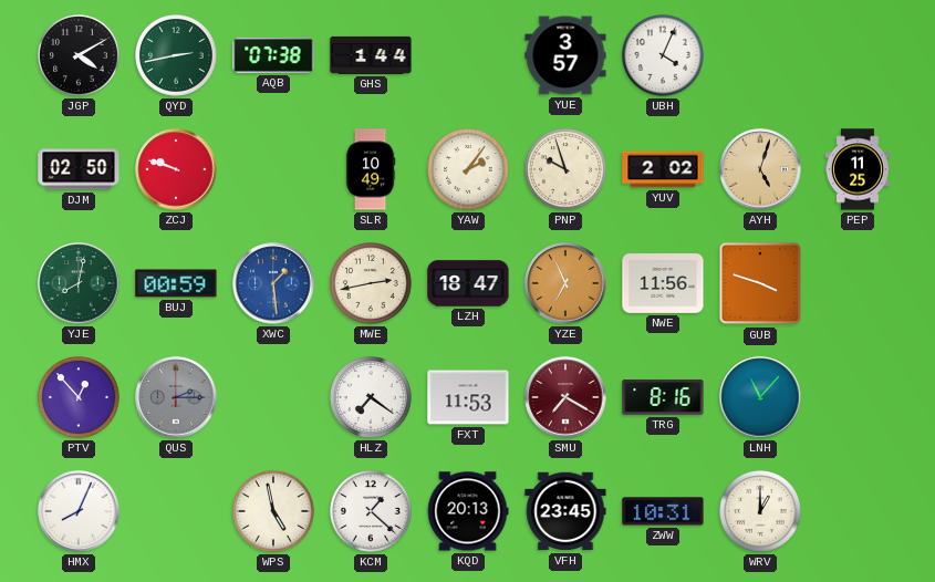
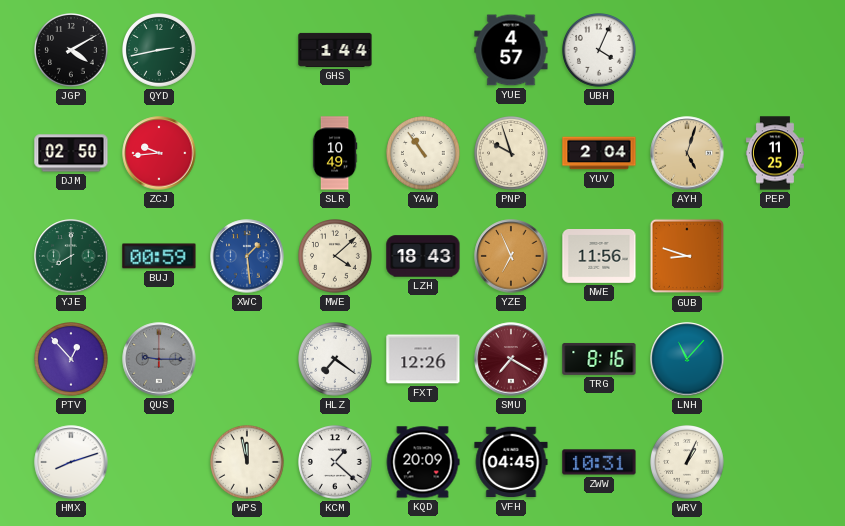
AQB: 07:38 -> none
YUE: 3:57 -> 4:57
ZCJ: 9:48 -> 9:44
YAW: 2:06 -> 10:54
YUV: 2:02 -> 2:04
YJE: 8:02 -> 8:00
MWE: 2:43 -> 4:08
LZH: 18:47 -> 18:43
GUB: 3:48 -> 8:48
QUS: 2:15 -> 9:15
FXT: 11:53 -> 12:26
HMX: 8:04 -> 8:12
WPS: 4:58 -> 11:58
KQD: 20:13 -> 20:09
VFH: 23:45 -> 04:45
WRV: 1:00 -> 1:04
